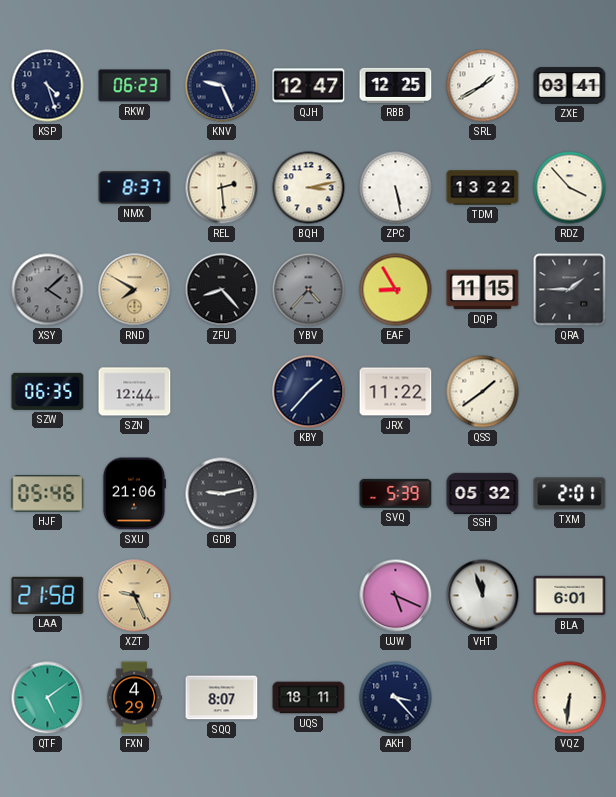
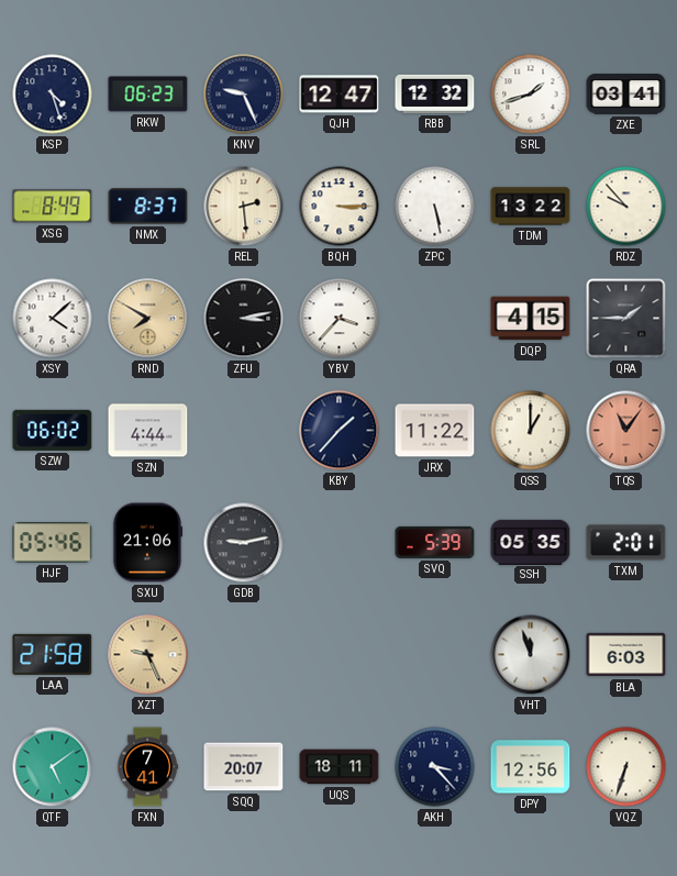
RBB: 12:25 -> 12:32
SRL: 1:40 -> 1:42
XSG: none -> 8:49
BQH: 3:13 -> 3:15
RDZ: 3:53 -> 9:53
XSY dial: grey -> white
ZFU: 8:23 -> 3:13
YBV: 4:37 -> 3:37
YBV dial: grey -> white
EAF: 8:55 -> none
DQP: 11:15 -> 4:15
SZW: 06:35 -> 06:02
SZN: 12:44 -> 4:44
QSS: 1:39 -> 1:00
TQS: none -> 11:06
SSH: 05:32 -> 05:35
UJW: 5:19 -> none
BLA: 6:01 -> 6:03
FXN: 4:29 -> 7:41
SQQ: 8:07 -> 20:07
DPY: none -> 12:56
VQZ: 6:31 -> 6:33
